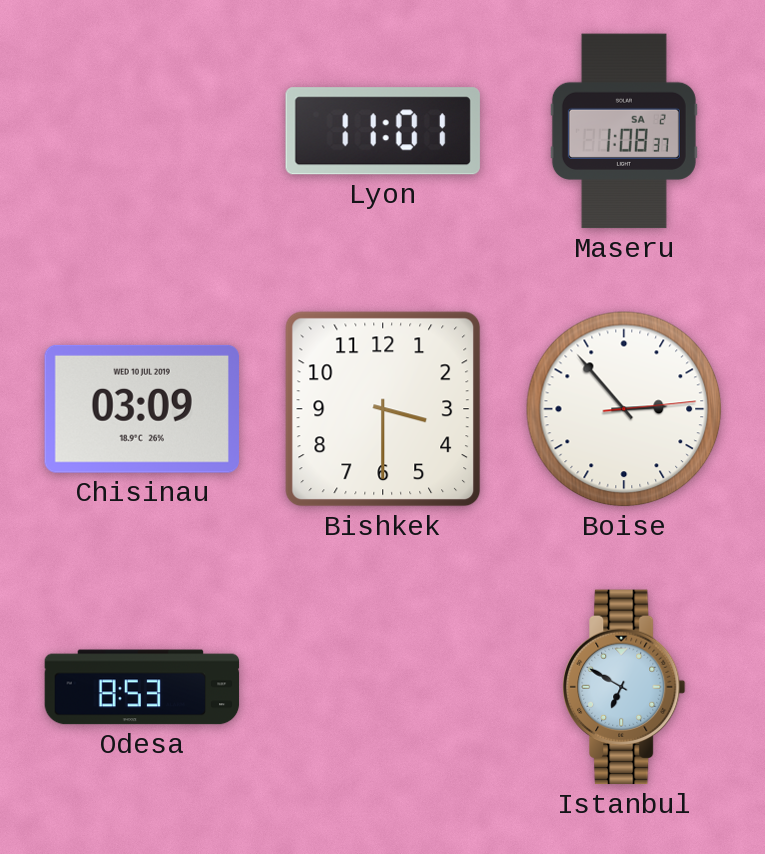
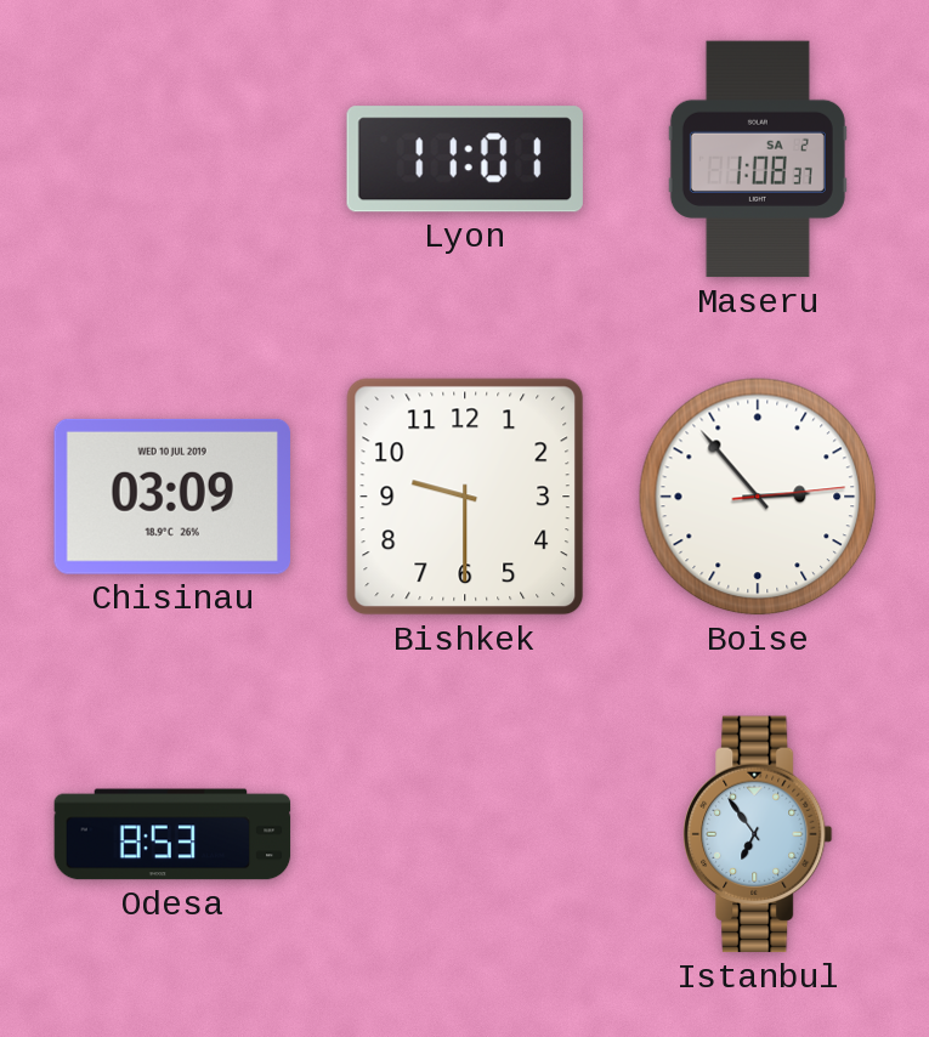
Bishkek: 3:30 -> 9:30
Istanbul: 6:50 -> 6:54
